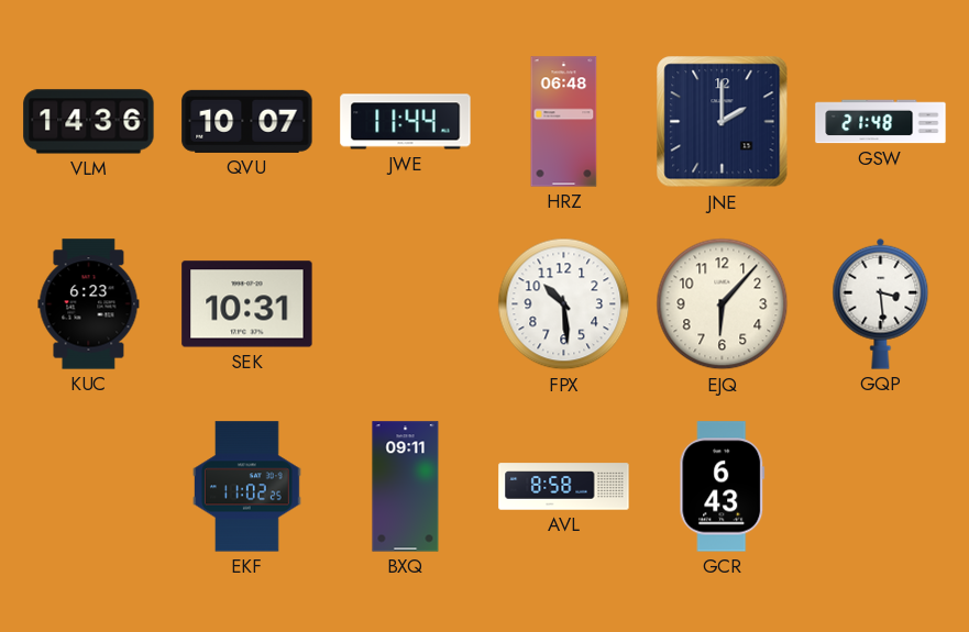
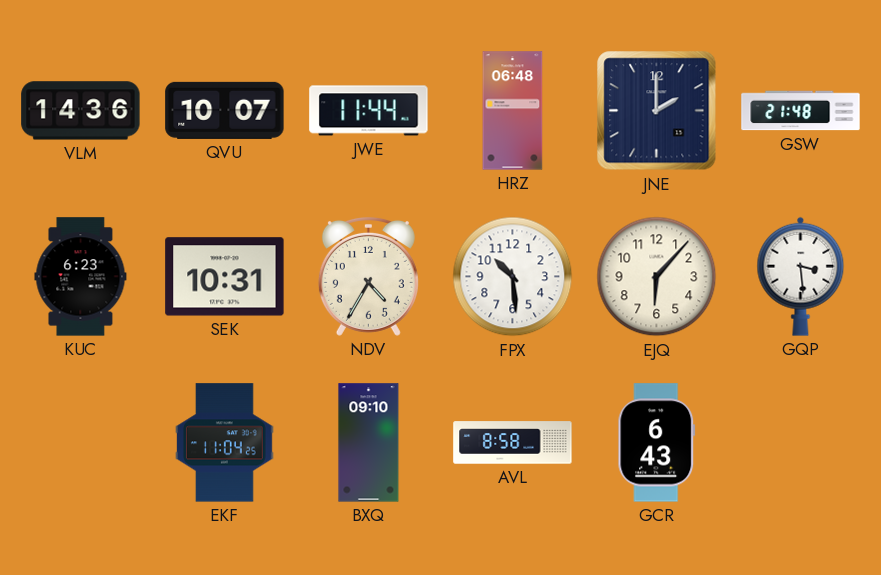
NDV: none -> 4:35
EKF: 11:02 -> 11:04
BXQ: 09:11 -> 09:10
